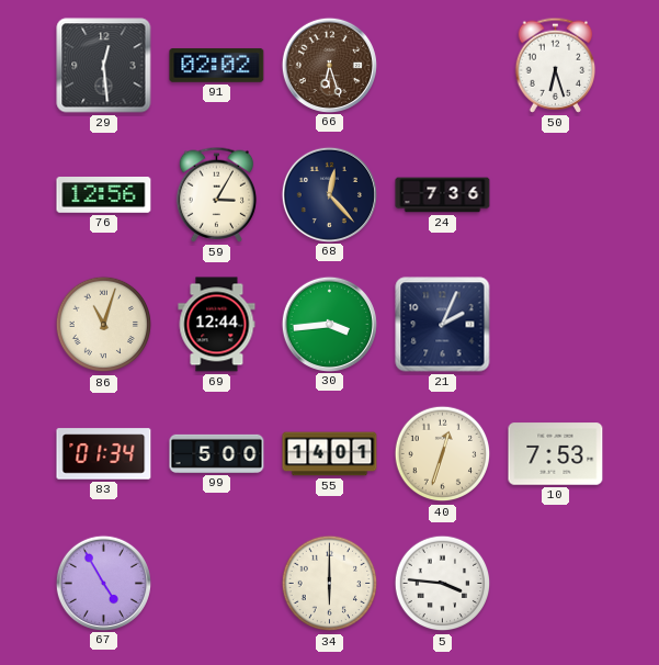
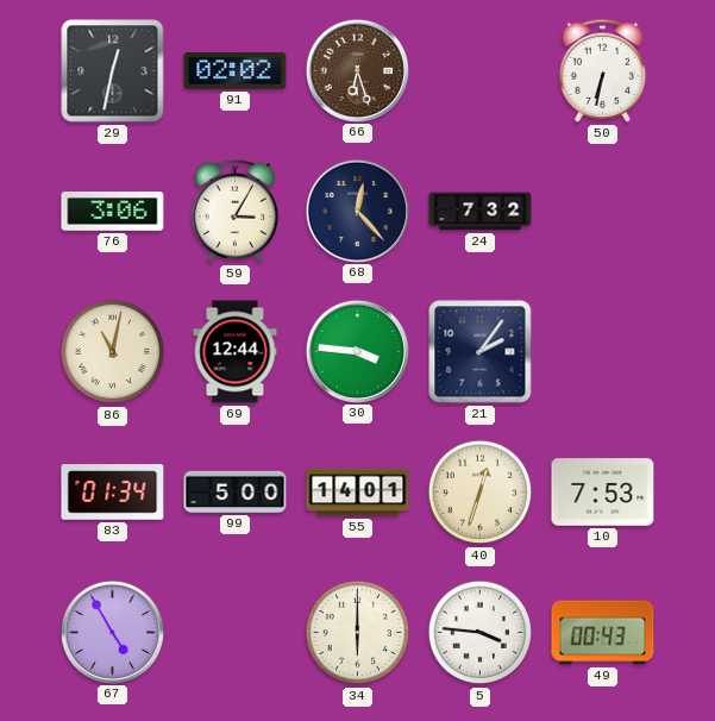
29: 12:29 -> 12:32
50: 6:27 -> 6:32
76: 12:56 -> 3:06
24: 7:36 -> 7:32
86: 11:03 -> 11:02
30: 3:44 -> 3:46
21: 2:04 -> 2:06
49: none -> 00:43
